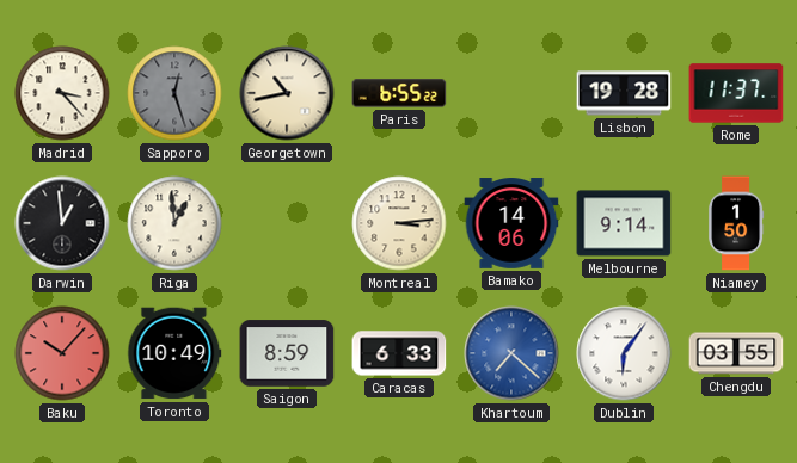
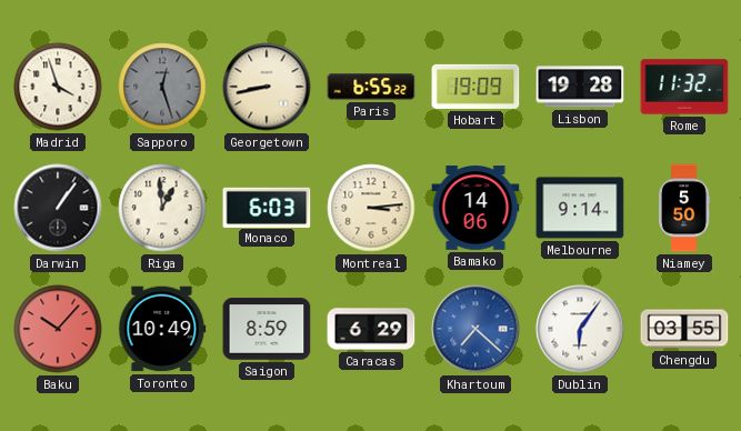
Madrid: 3:23 -> 3:57
Georgetown: 10:43 -> 8:43
Hobart: none -> 19:09
Rome: 11:37 -> 11:32
Darwin: 12:59 -> 1:06
Monaco: none -> 6:03
Niamey: 1:50 -> 5:50
Caracas: 6:33 -> 6:29
